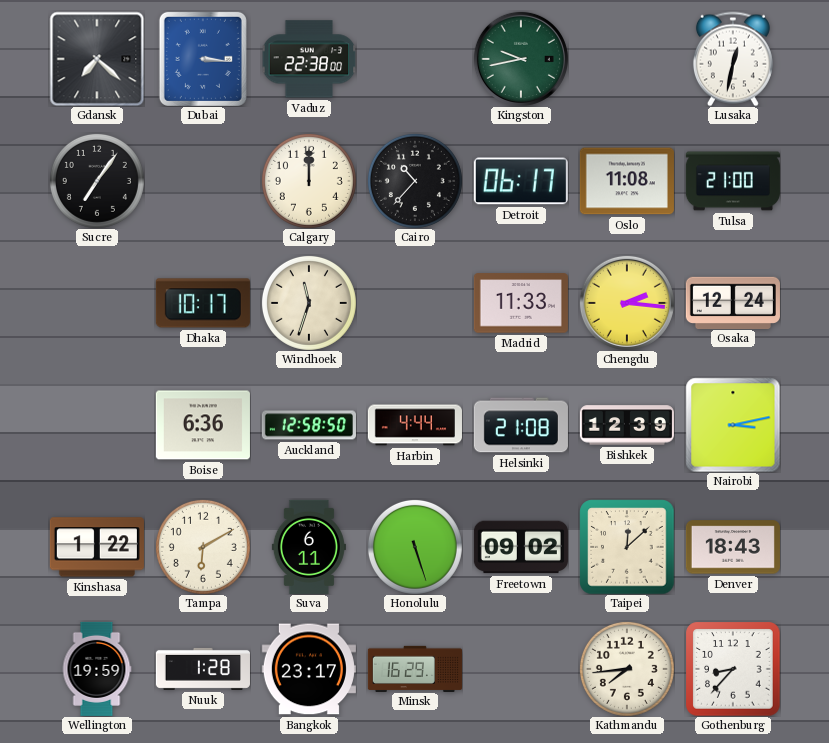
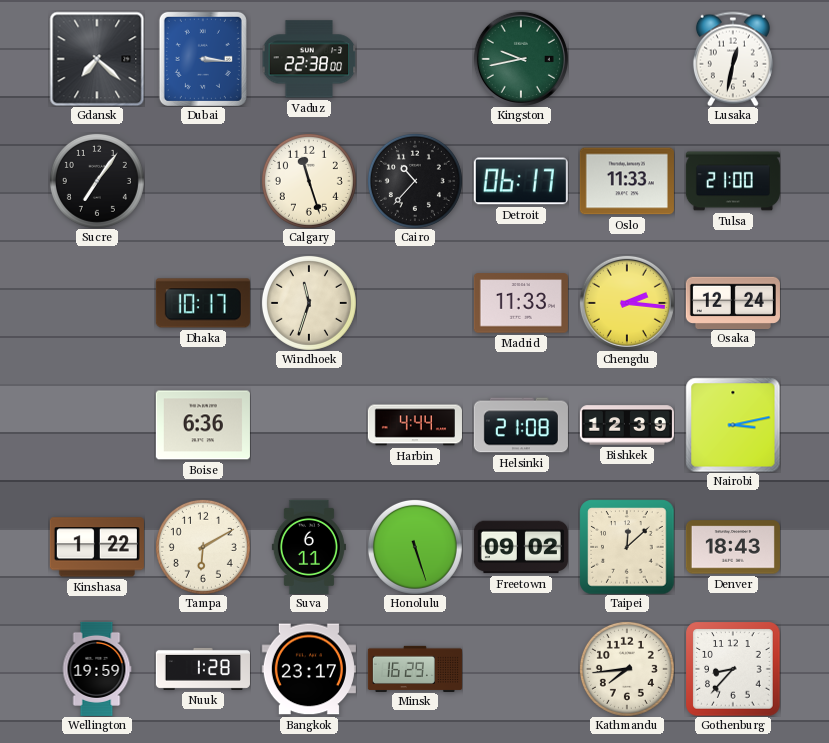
Calgary: 12:00 -> 11:27
Oslo: 11:08 -> 11:33
Auckland: 12:58 -> none
